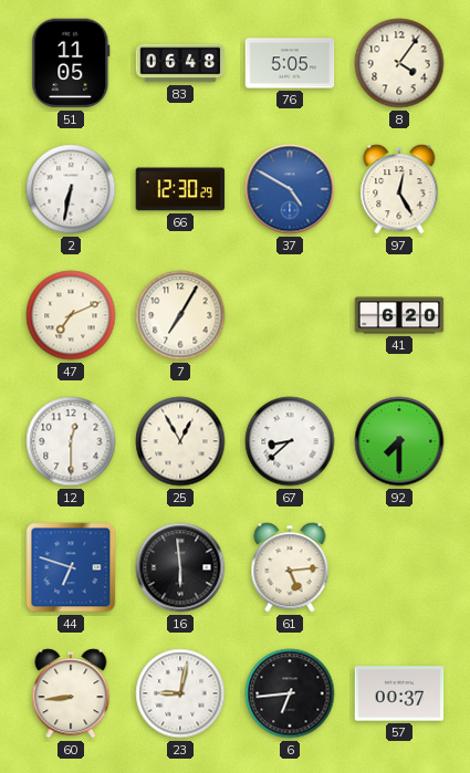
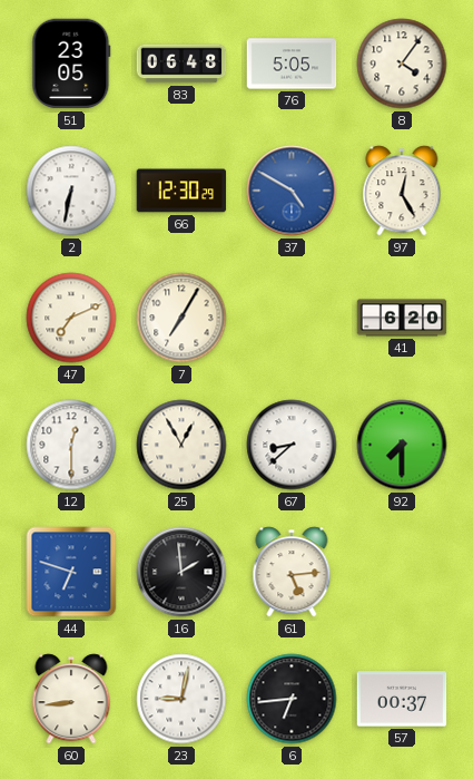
51: 11:05 -> 23:05
16: 5:59 -> 1:59
